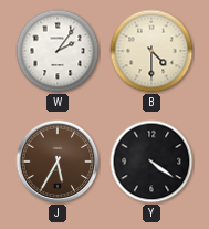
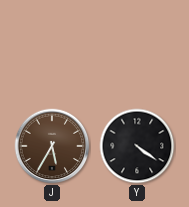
W: 2:06 -> none
B: 4:30 -> none
